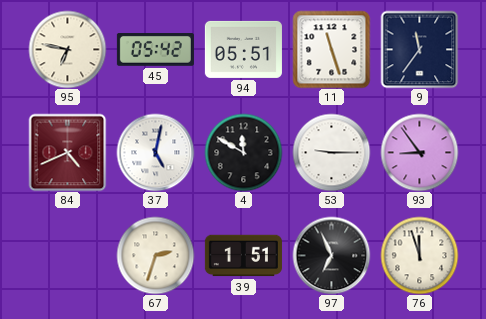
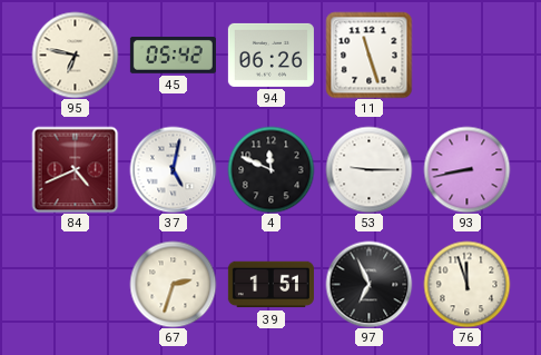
94: 05:51 -> 06:26
9: 11:36 -> none
4: 11:50 -> 11:49
93: 8:54 -> 8:43
